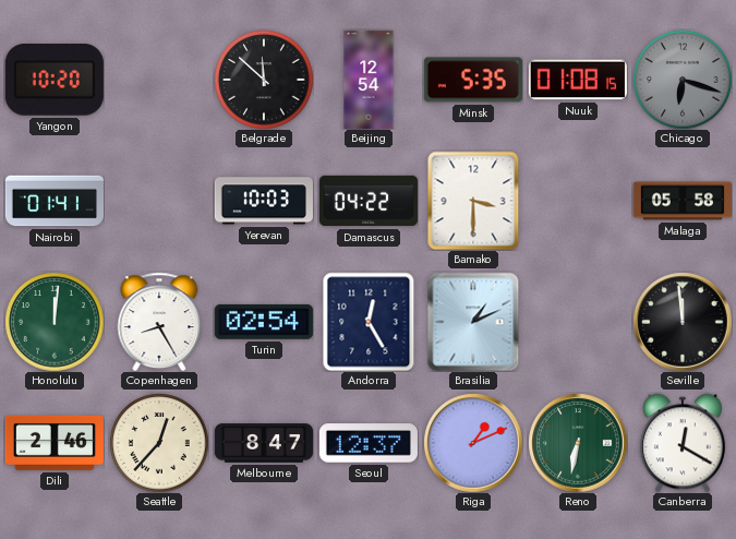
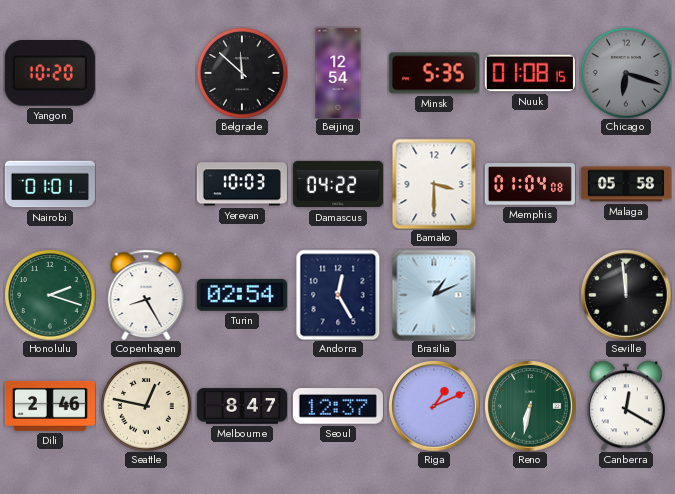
Nairobi: 01:41 -> 01:01
Memphis: none -> 01:04
Honolulu: 12:01 -> 2:18
Seattle: 12:37 -> 12:47
